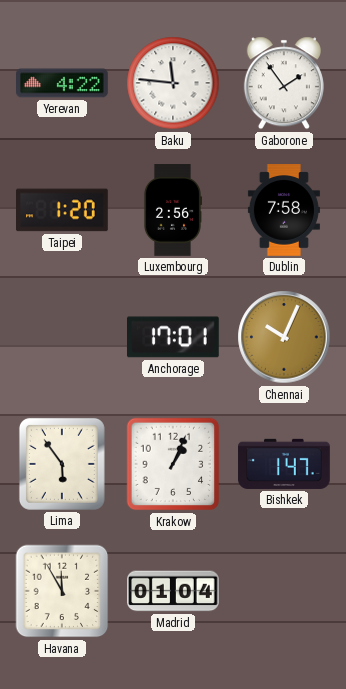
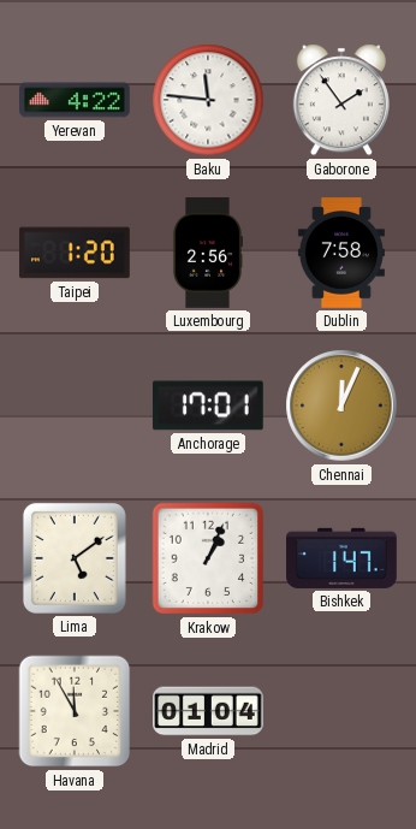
Chennai: 10:04 -> 12:04
Lima: 5:54 -> 5:09
